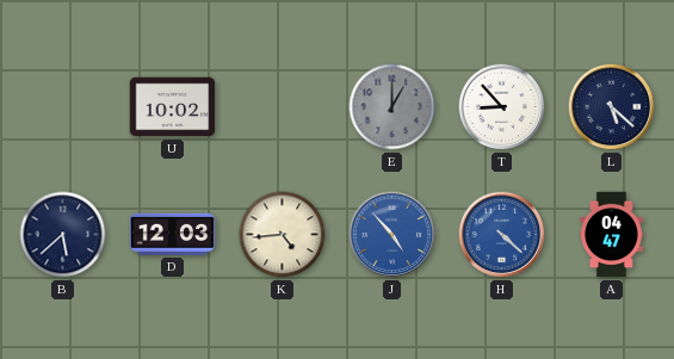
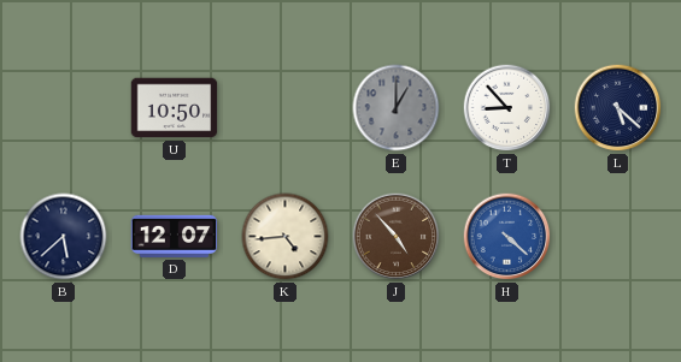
U: 10:02 -> 10:50
D: 12:03 -> 12:07
J dial: blue -> brown
A: 04:47 -> none
